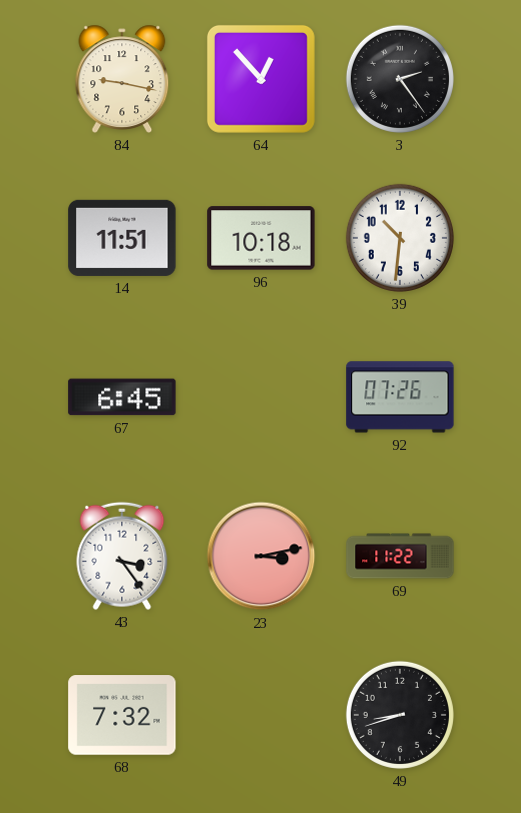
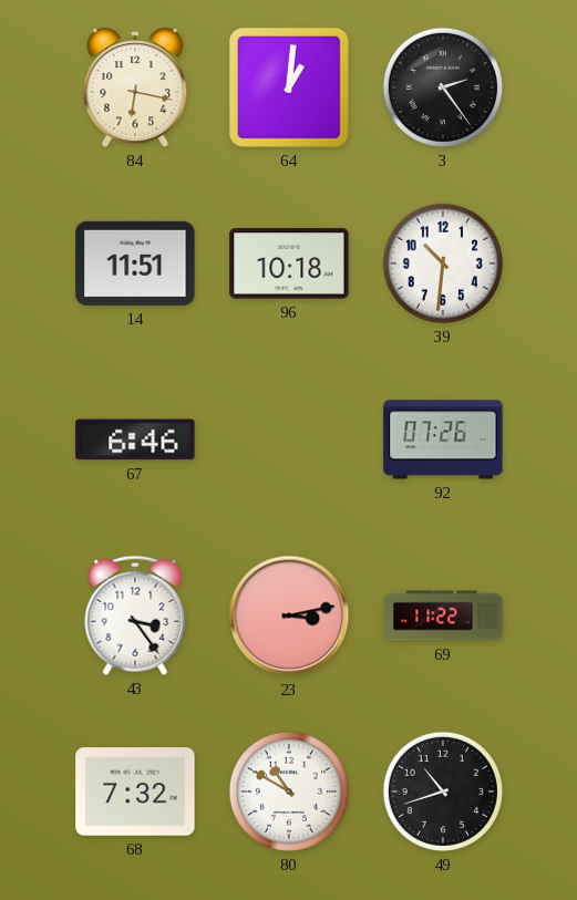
84: 9:17 -> 6:17
64: 12:53 -> 1:01
67: 6:45 -> 6:46
80: none -> 10:50
49: 8:42 -> 10:42
